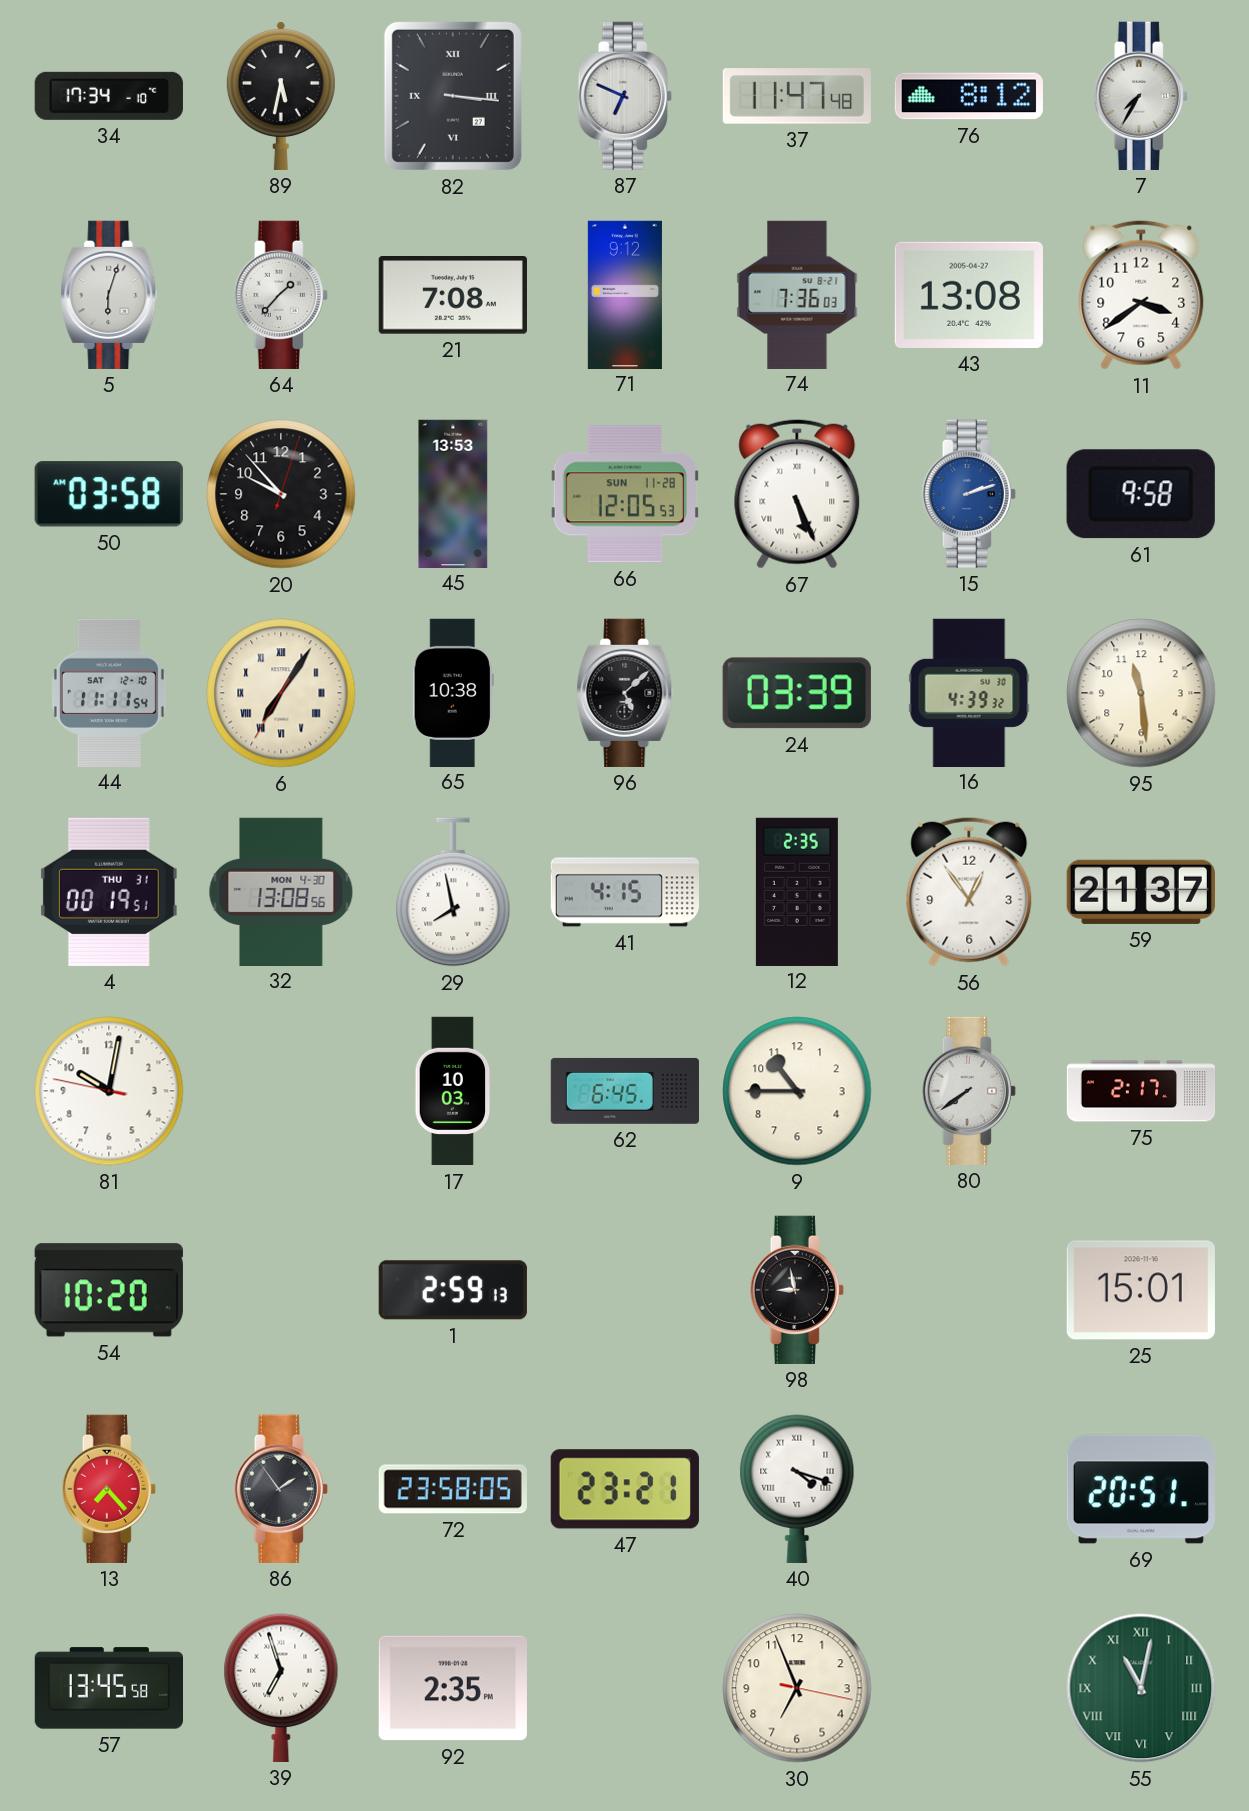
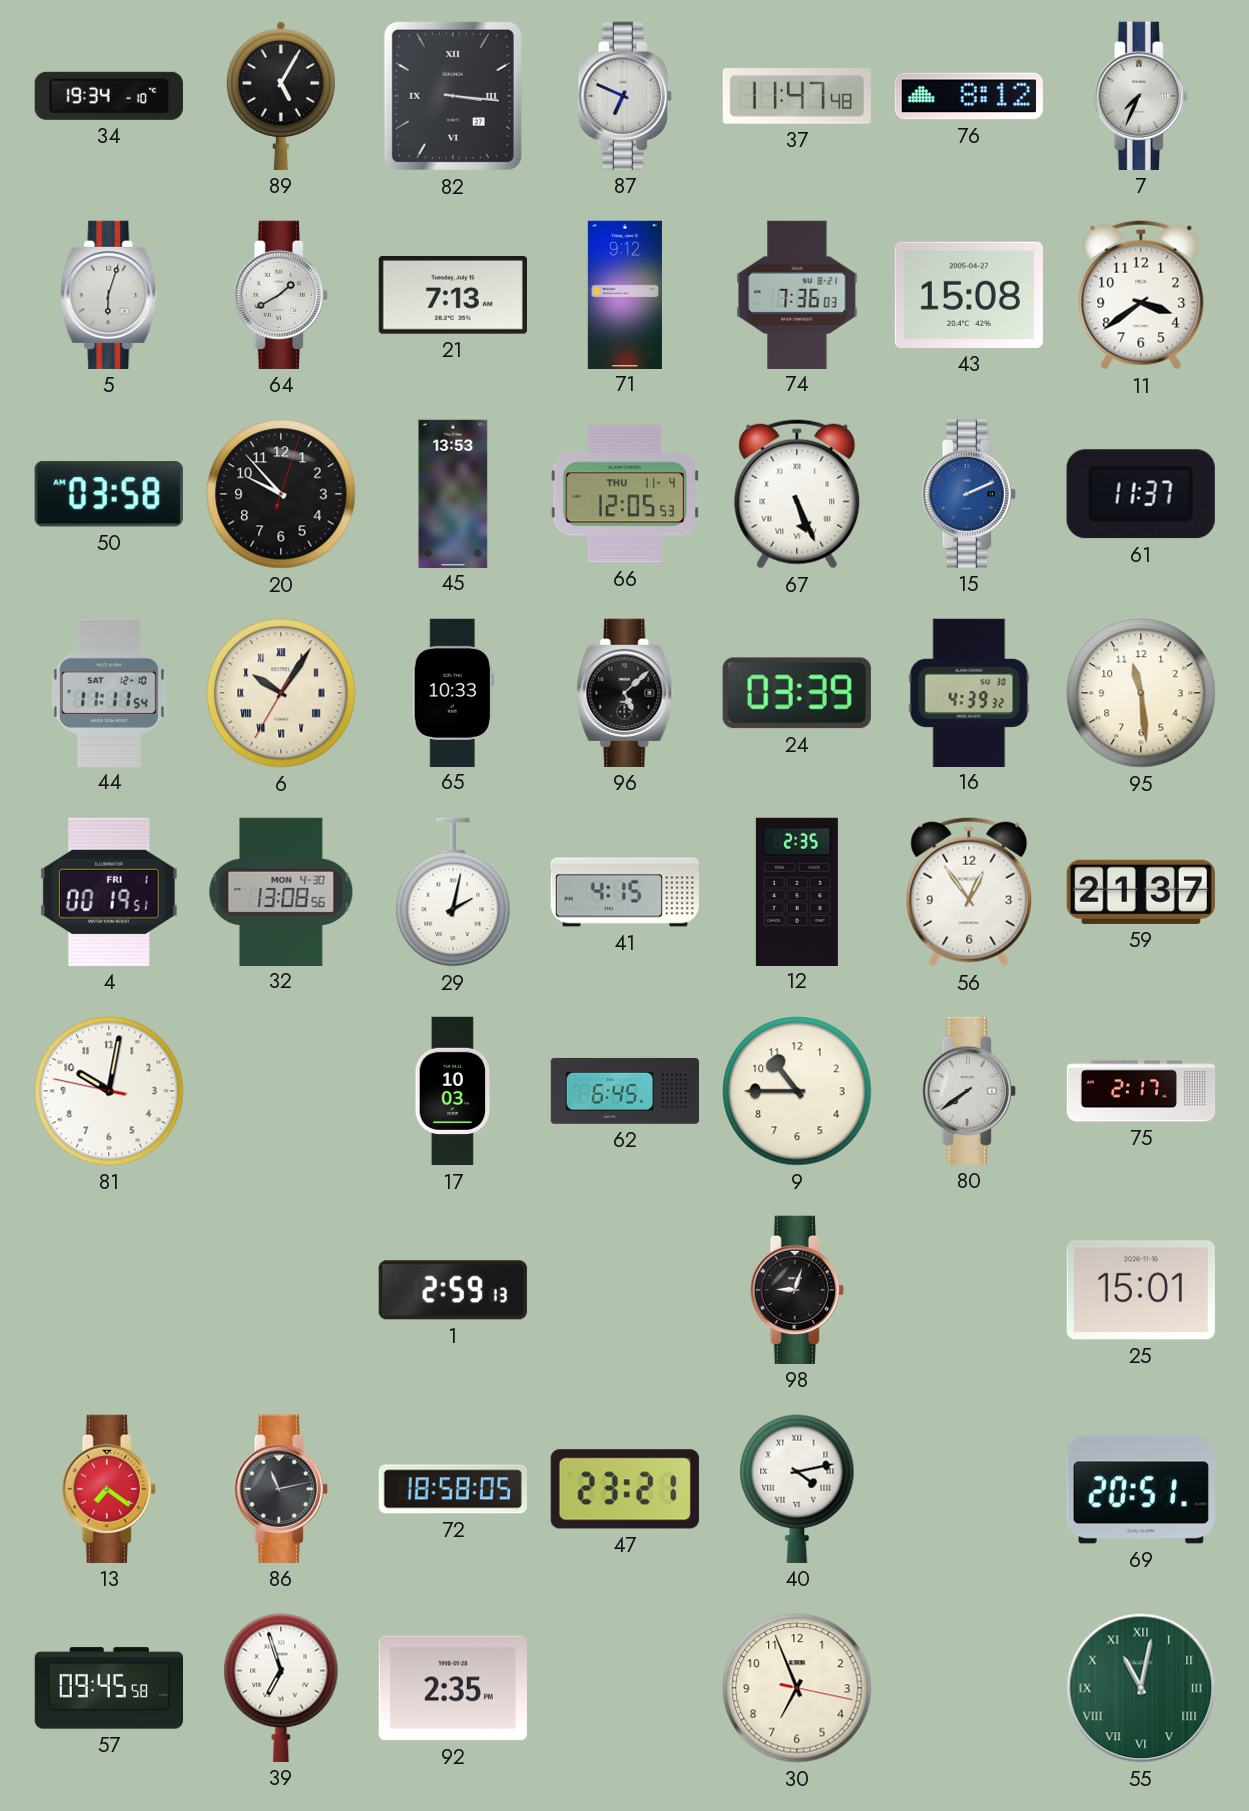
34: 17:34 -> 19:34
89: 5:32 -> 5:05
7: 7:35 -> 7:34
64: 1:37 -> 1:40
21: 7:08 -> 7:13
43: 13:08 -> 15:08
66 date: SUN 11-28 -> THU 11-4
15: 2:12 -> 2:11
61: 9:58 -> 11:37
6: 7:05 -> 10:05
65: 10:38 -> 10:33
4 date: THU 31 -> FRI 1
29: 7:58 -> 2:02
54: 10:20 -> none
98: 8:58 -> 9:03
13: 7:23 -> 7:21
86: 1:54 -> 11:13
72: 23:58 -> 18:58
40: 4:18 -> 4:13
57: 13:45 -> 09:45
